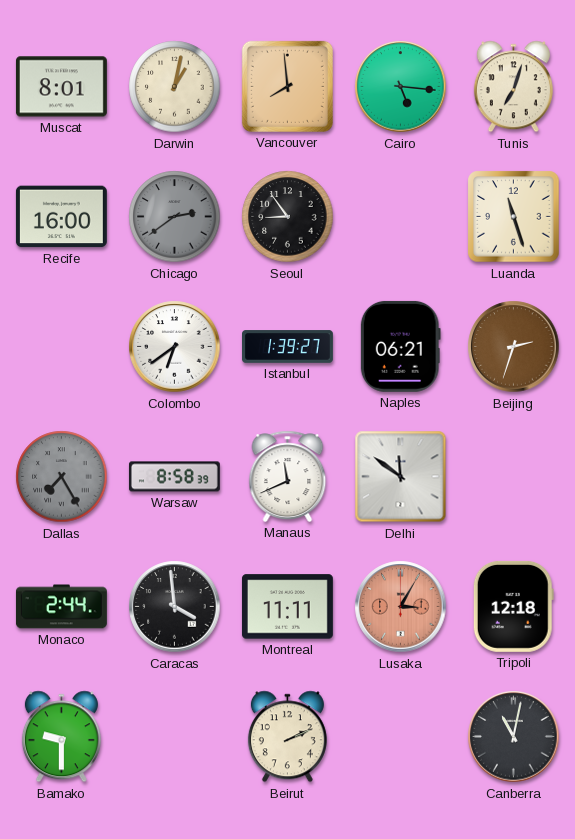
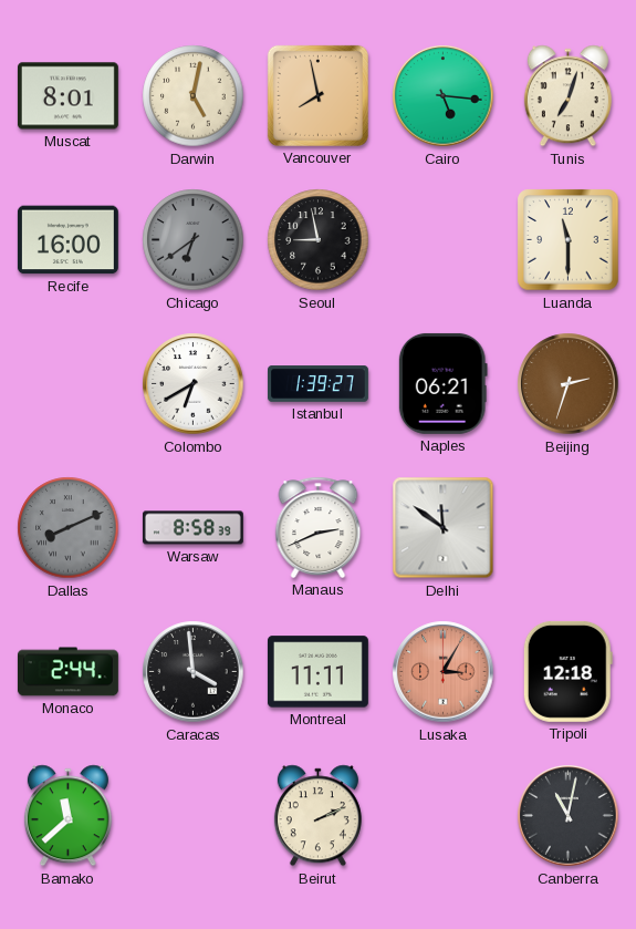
Darwin: 1:02 -> 5:02
Vancouver: 7:59 -> 7:58
Chicago: 2:39 -> 6:39
Seoul: 8:54 -> 8:58
Luanda: 11:27 -> 11:30
Colombo: 6:39 -> 6:40
Dallas: 7:25 -> 8:11
Manaus: 11:41 -> 2:41
Bamako: 9:30 -> 11:38
